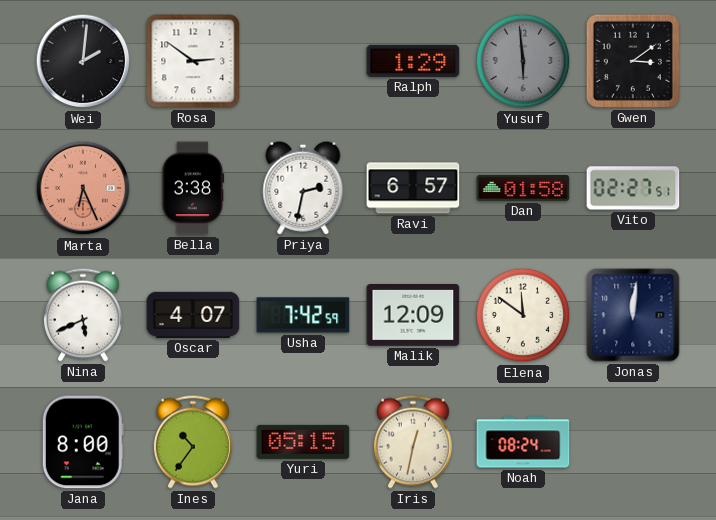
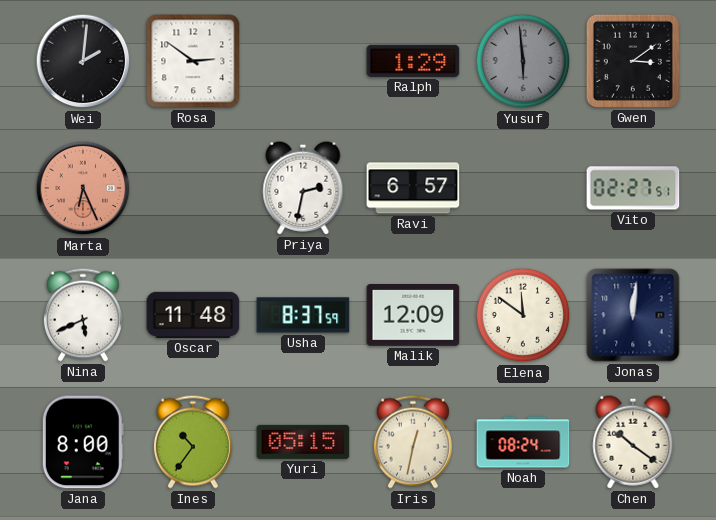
Bella: 3:38 -> none
Dan: 01:58 -> none
Oscar: 4:07 -> 11:48
Usha: 7:42 -> 8:37
Chen: none -> 10:21
